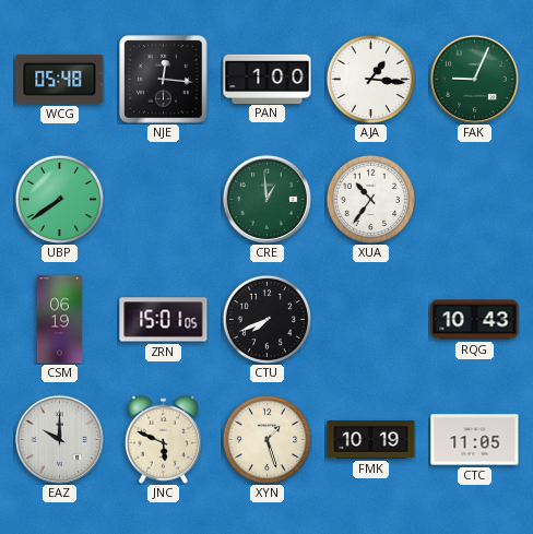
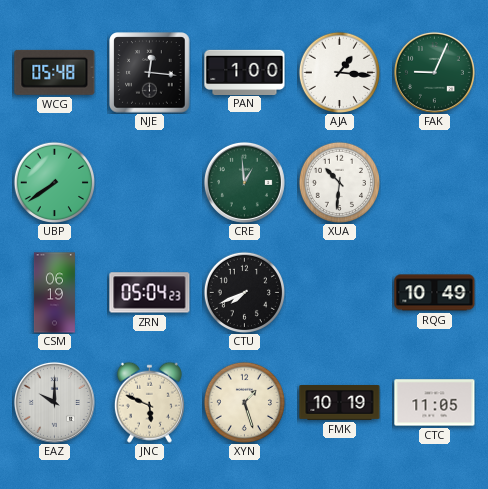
XUA: 10:36 -> 10:31
ZRN: 15:01 -> 05:04
RQG: 10:43 -> 10:49
